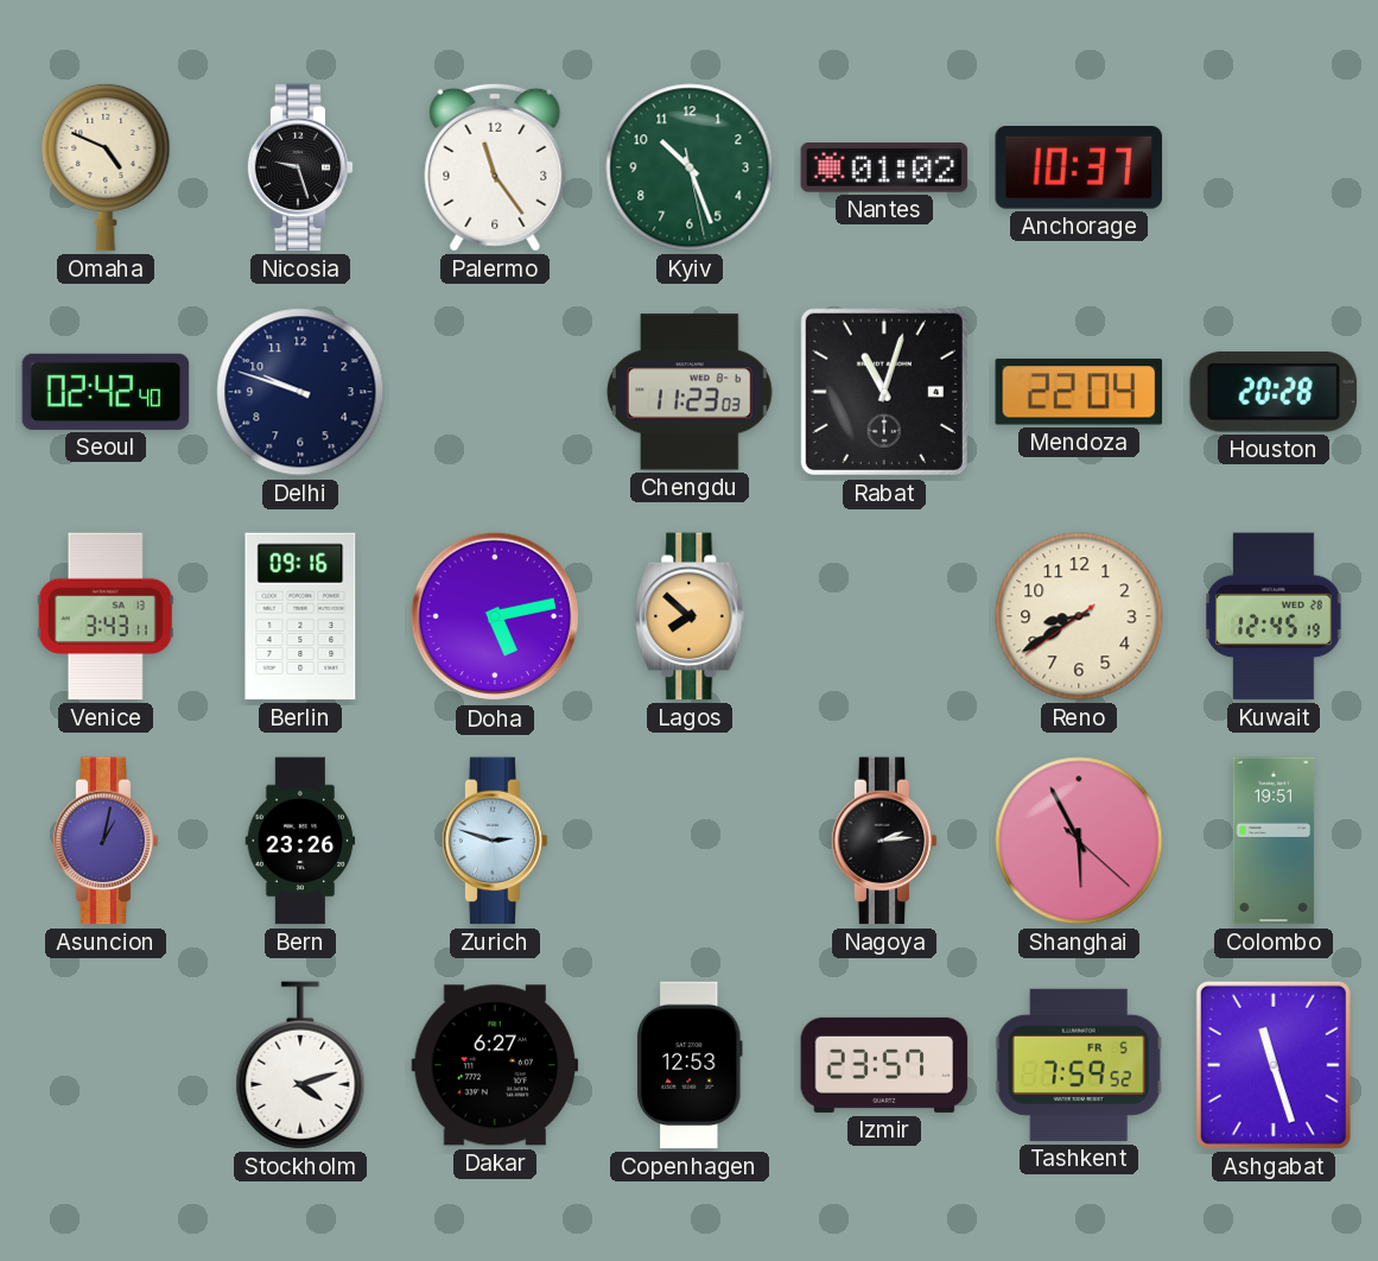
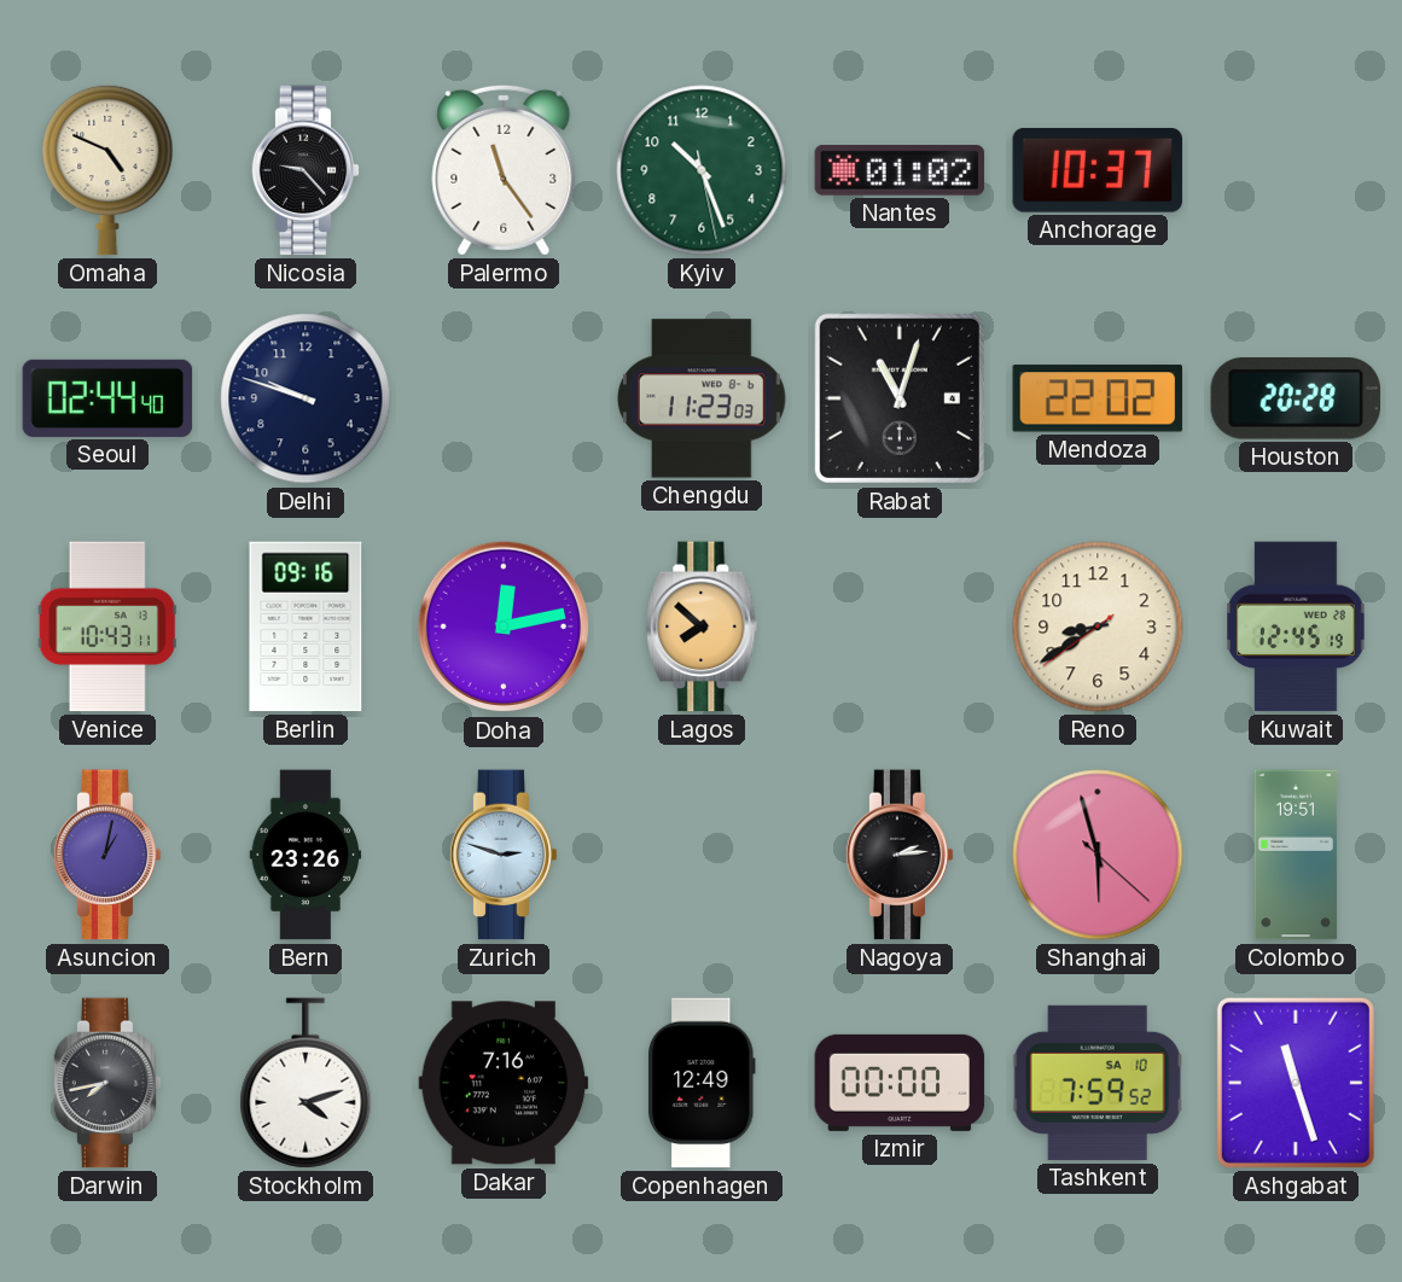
Nicosia: 9:27 -> 9:23
Seoul: 02:42 -> 02:44
Mendoza: 22:04 -> 22:02
Venice: 3:43 -> 10:43
Doha: 5:13 -> 12:13
Shanghai: 5:55 -> 5:57
Darwin: none -> 7:43
Dakar: 6:27 -> 7:16
Copenhagen: 12:53 -> 12:49
Izmir: 23:57 -> 00:00
Tashkent date: FR 5 -> SA 10
